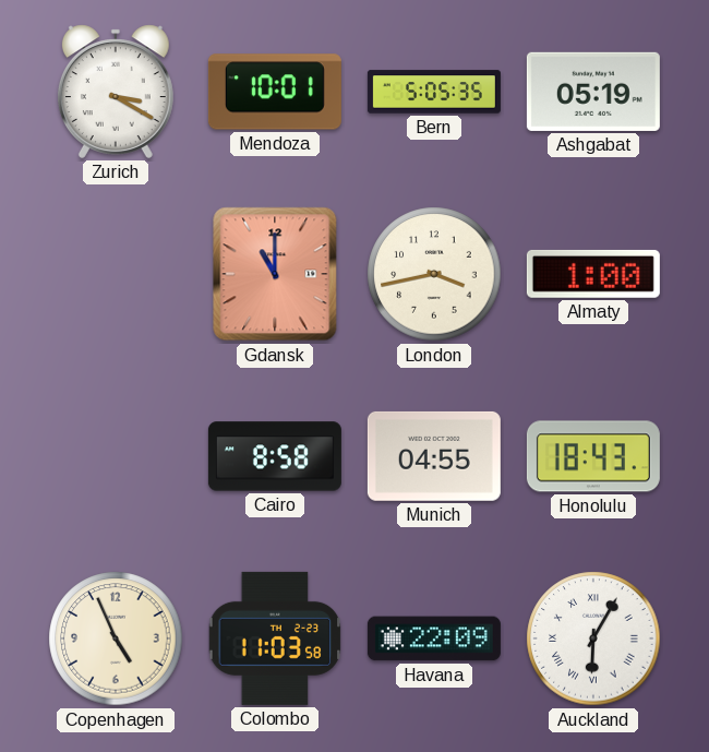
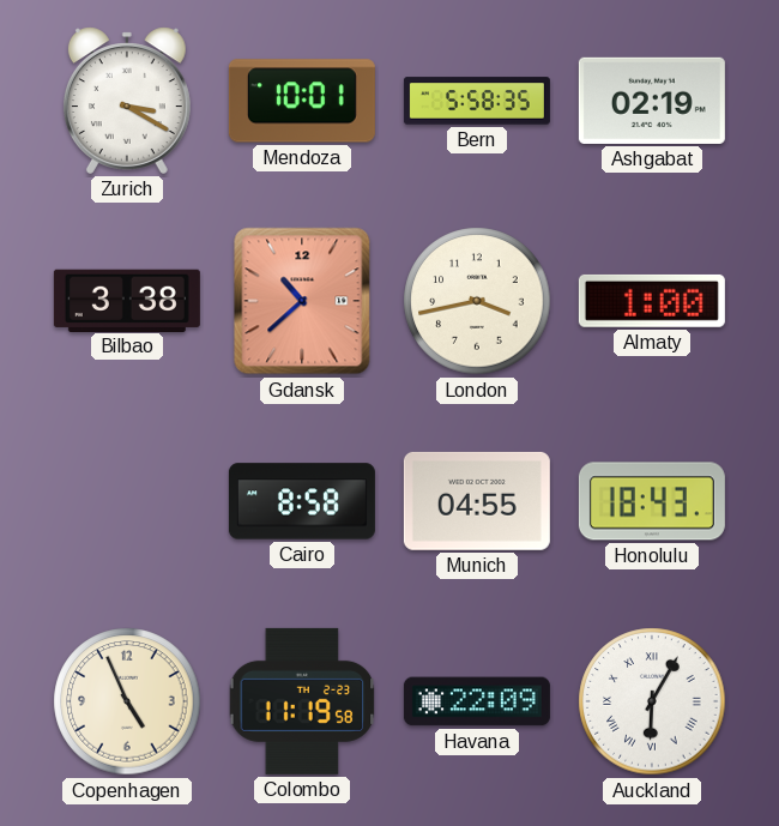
Bern: 5:05 -> 5:58
Ashgabat: 05:19 -> 02:19
Bilbao: none -> 3:38
Gdansk: 11:00 -> 10:38
Colombo: 11:03 -> 11:19
